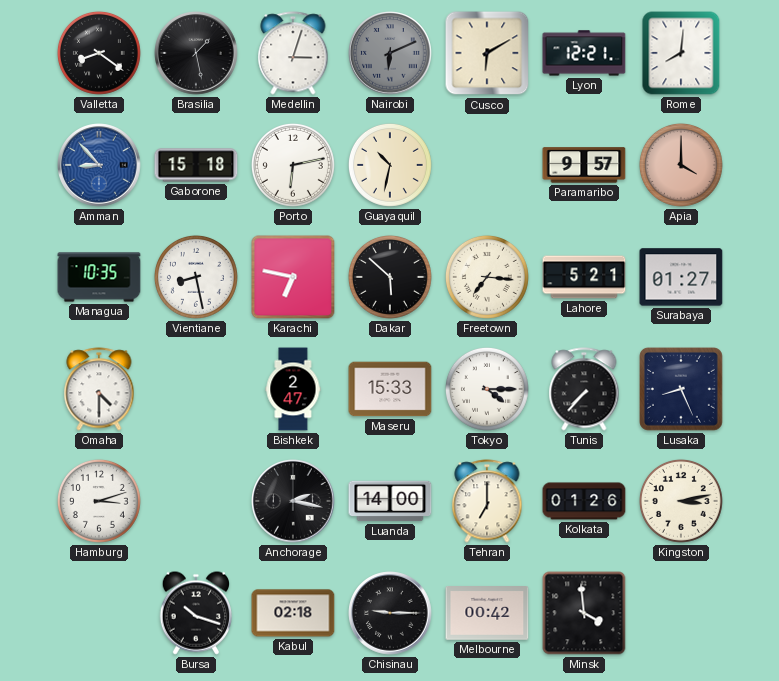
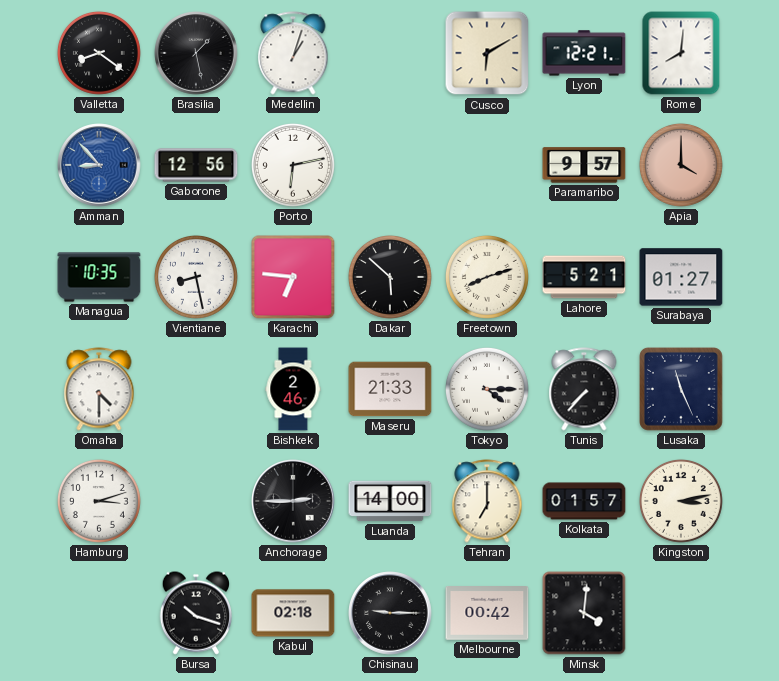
Medellin: 3:03 -> 1:03
Nairobi: 6:11 -> none
Gaborone: 15:18 -> 12:56
Guayaquil: 10:32 -> none
Karachi: 6:47 -> 6:46
Freetown: 7:16 -> 8:12
Bishkek: 2:47 -> 2:46
Maseru: 15:33 -> 21:33
Lusaka: 8:26 -> 11:26
Anchorage: 2:17 -> 2:45
Kolkata: 01:26 -> 01:57
Minsk: 3:59 -> 4:01
